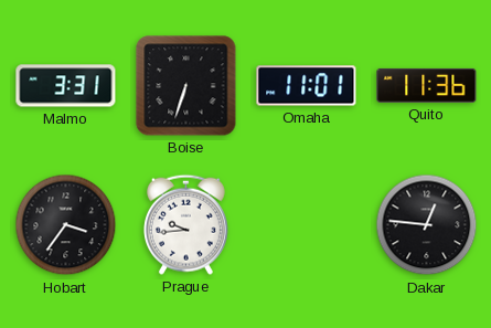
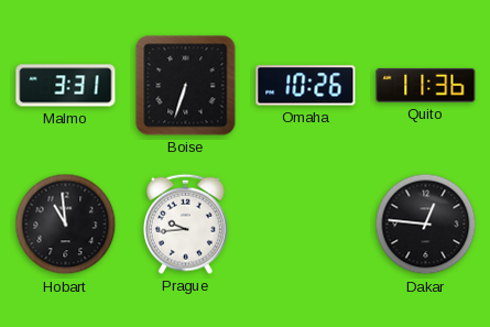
Omaha: 11:01 -> 10:26
Hobart: 3:36 -> 10:59
